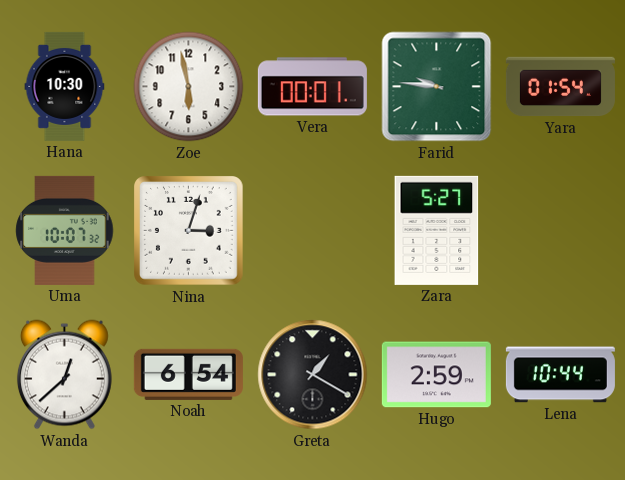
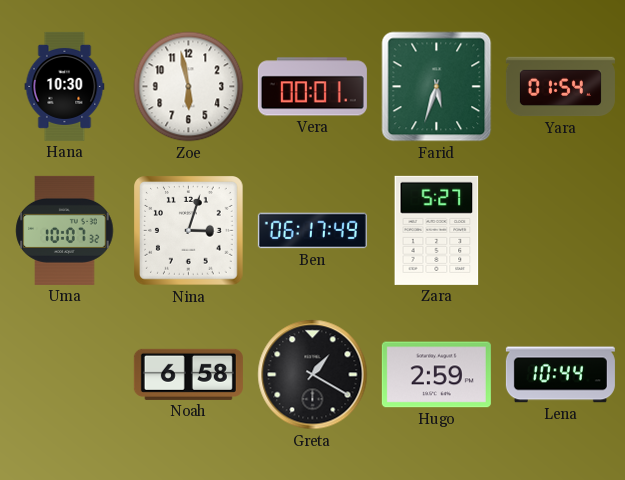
Farid: 9:46 -> 5:33
Ben: none -> 06:17
Wanda: 12:38 -> none
Noah: 6:54 -> 6:58
